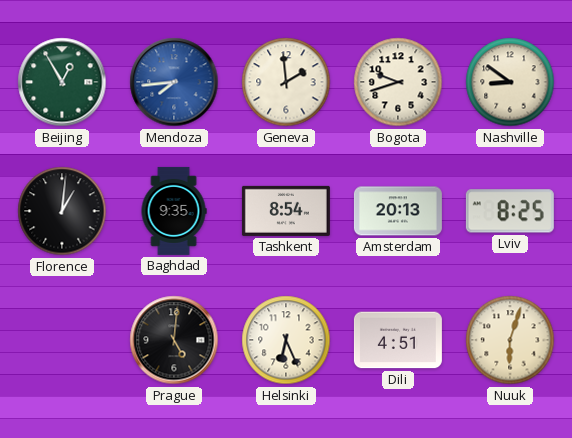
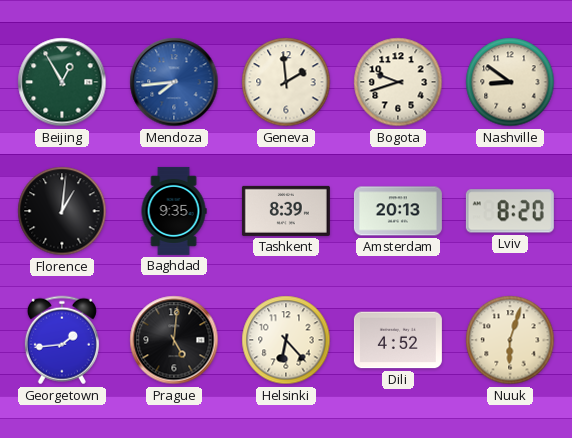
Tashkent: 8:54 -> 8:39
Lviv: 8:25 -> 8:20
Georgetown: none -> 1:44
Helsinki: 6:26 -> 6:23
Dili: 4:51 -> 4:52
